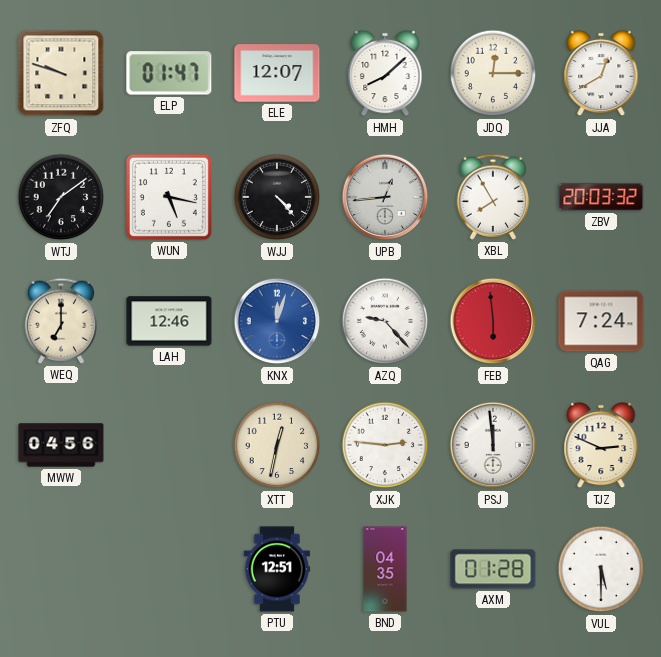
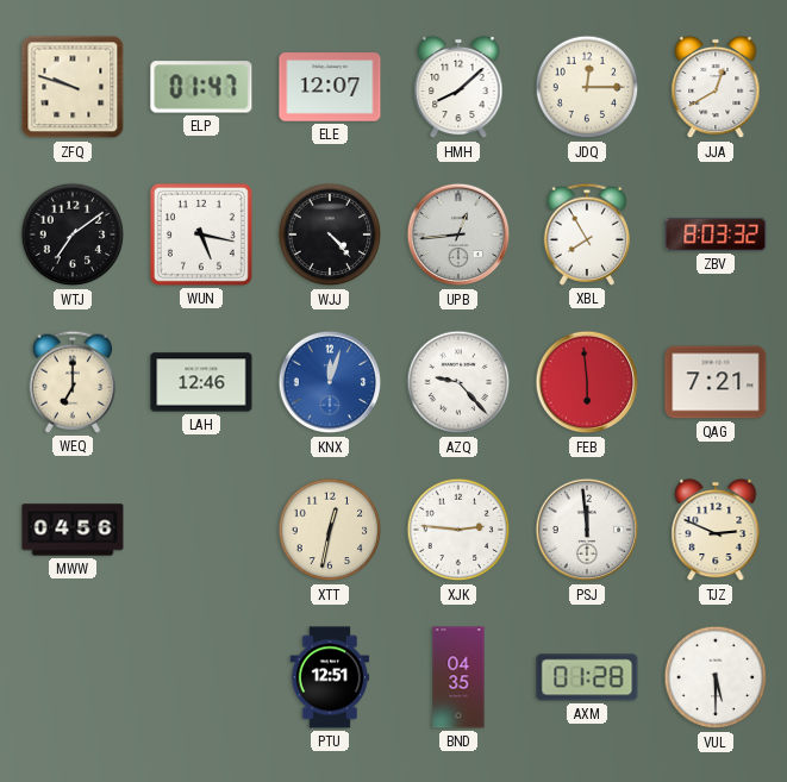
ZBV: 20:03 -> 8:03
QAG: 7:24 -> 7:21
